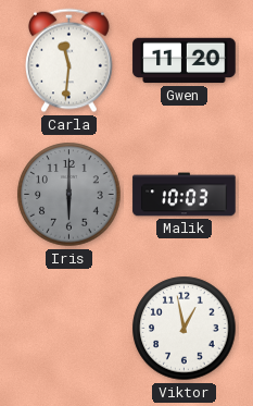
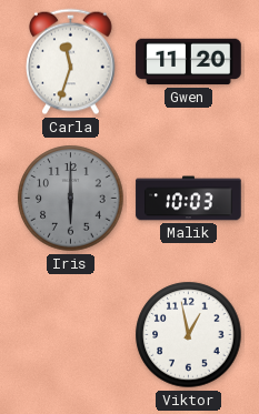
Carla: 11:31 -> 11:33
